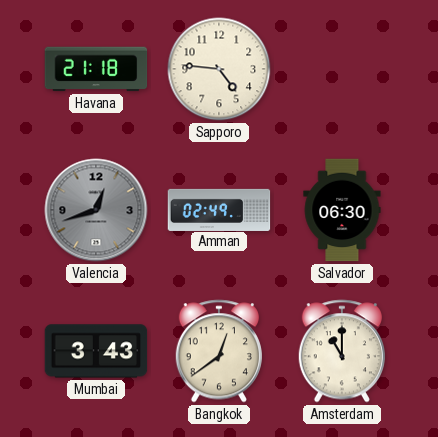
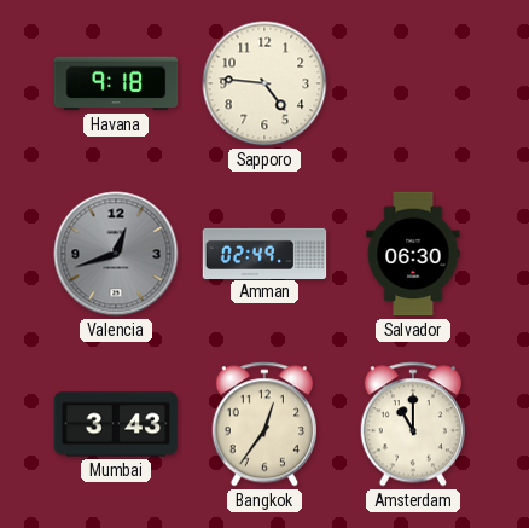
Havana: 21:18 -> 9:18
Bangkok: 12:39 -> 12:36
